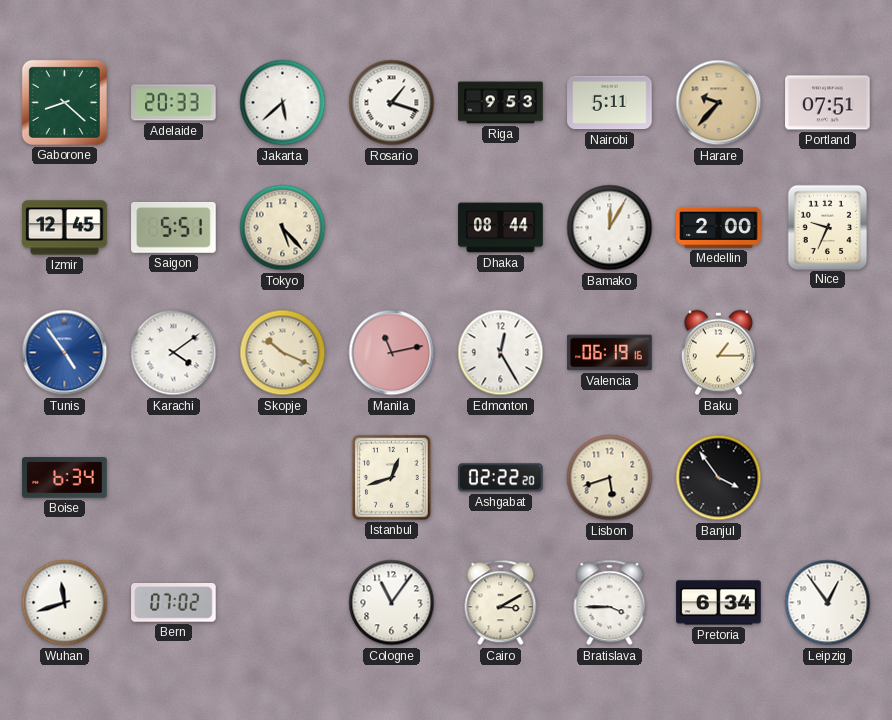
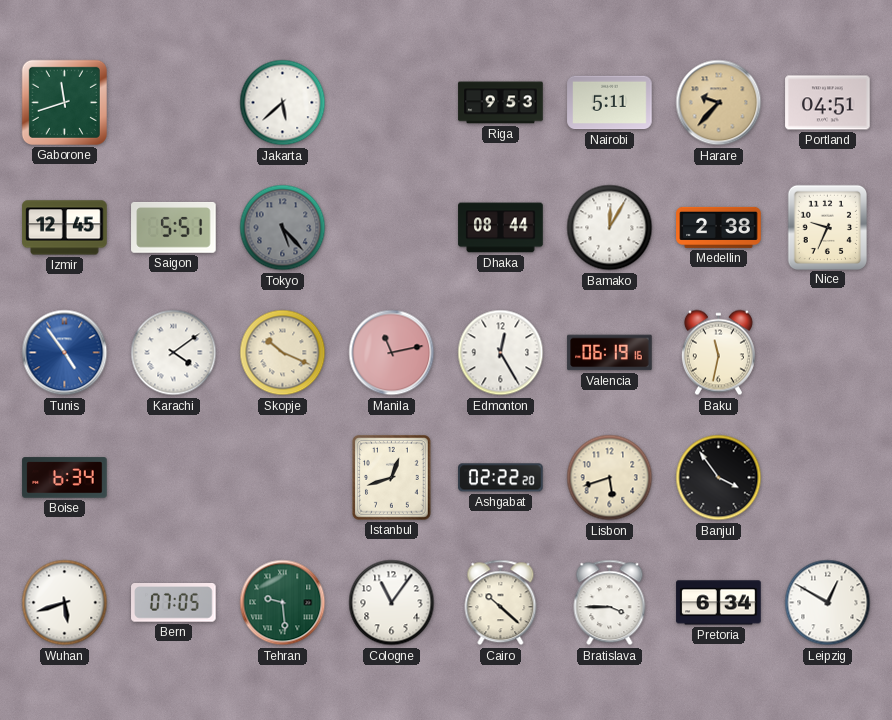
Gaborone: 8:22 -> 11:42
Adelaide: 20:33 -> none
Rosario: 1:18 -> none
Portland: 07:51 -> 04:51
Tokyo dial: cream -> grey
Medellin: 2:00 -> 2:38
Baku: 1:15 -> 11:32
Wuhan: 11:42 -> 5:42
Bern: 07:02 -> 07:05
Tehran: none -> 9:29
Cairo: 3:10 -> 10:22
Leipzig: 12:54 -> 12:50
